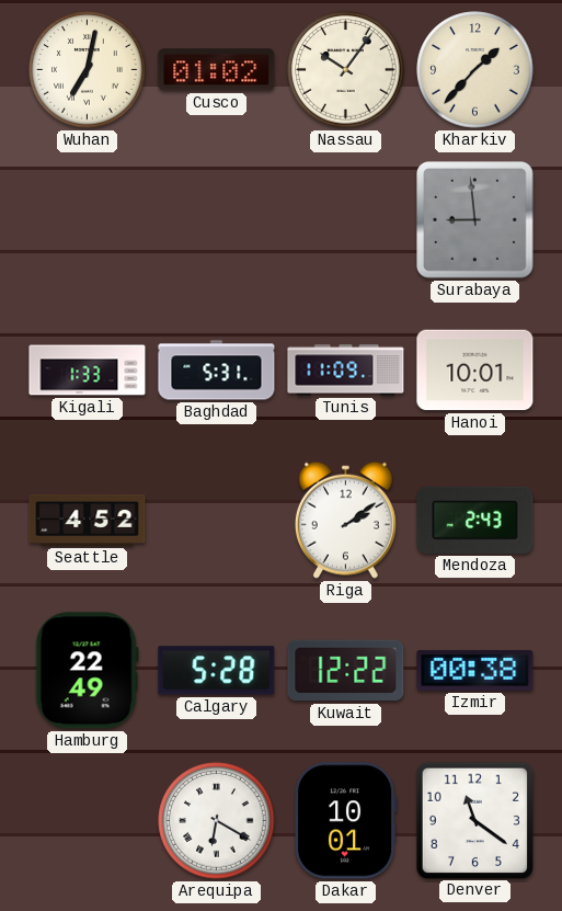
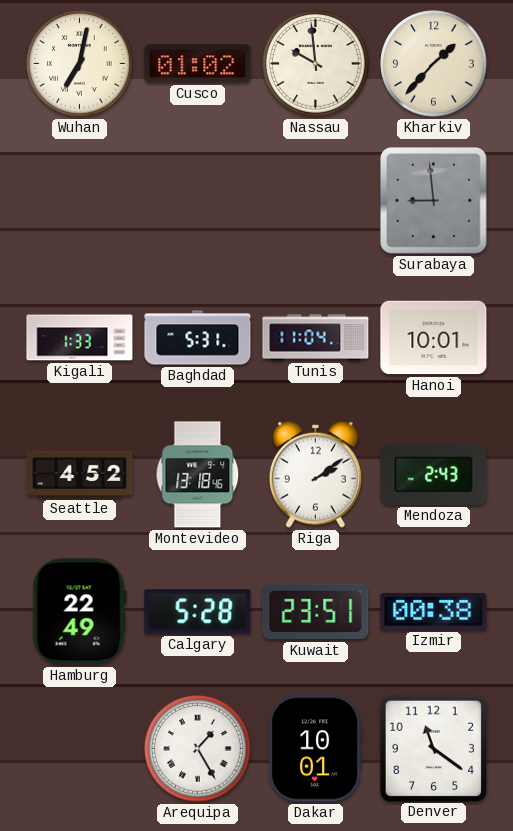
Nassau: 10:06 -> 9:59
Tunis: 11:09 -> 11:04
Montevideo: none -> 13:18
Kuwait: 12:22 -> 23:51
Arequipa: 6:20 -> 1:25
